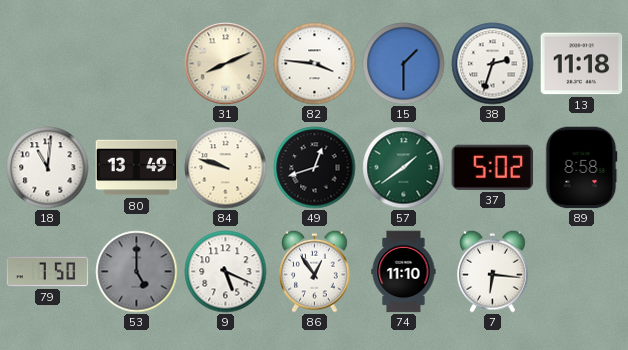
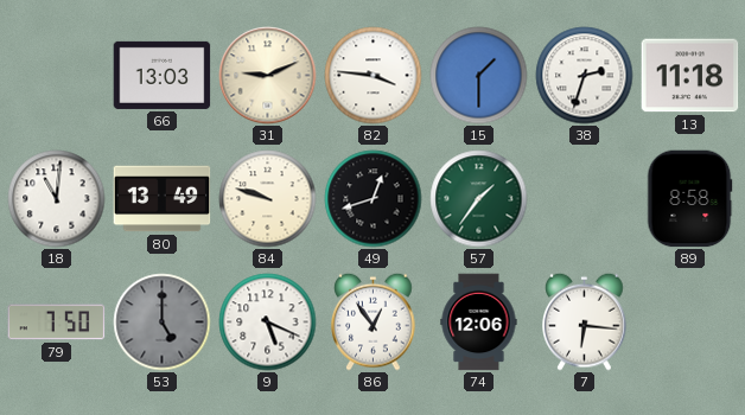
66: none -> 13:03
31: 8:11 -> 9:11
57: 1:39 -> 1:36
37: 5:02 -> none
74: 11:10 -> 12:06
